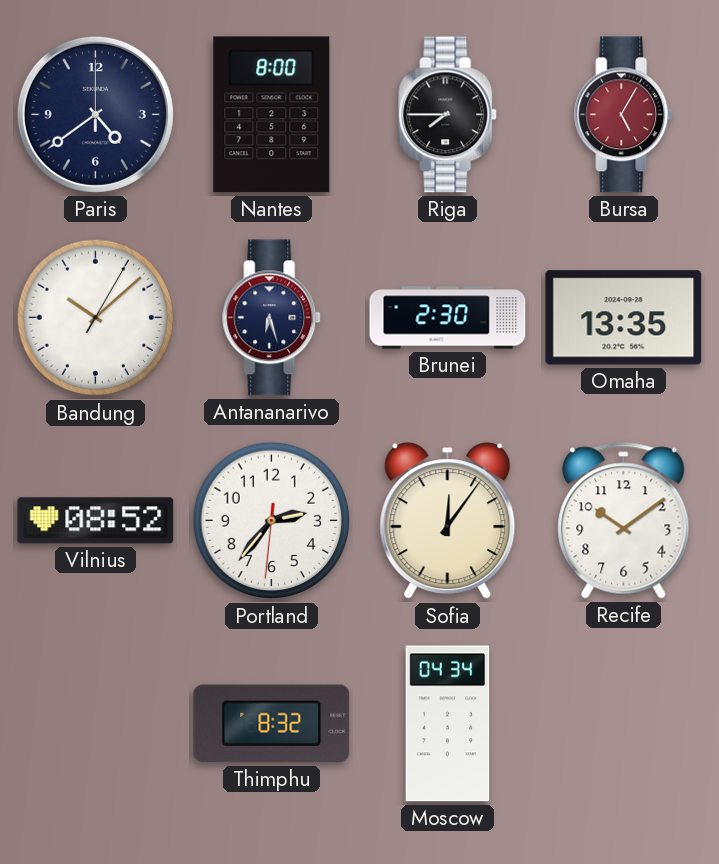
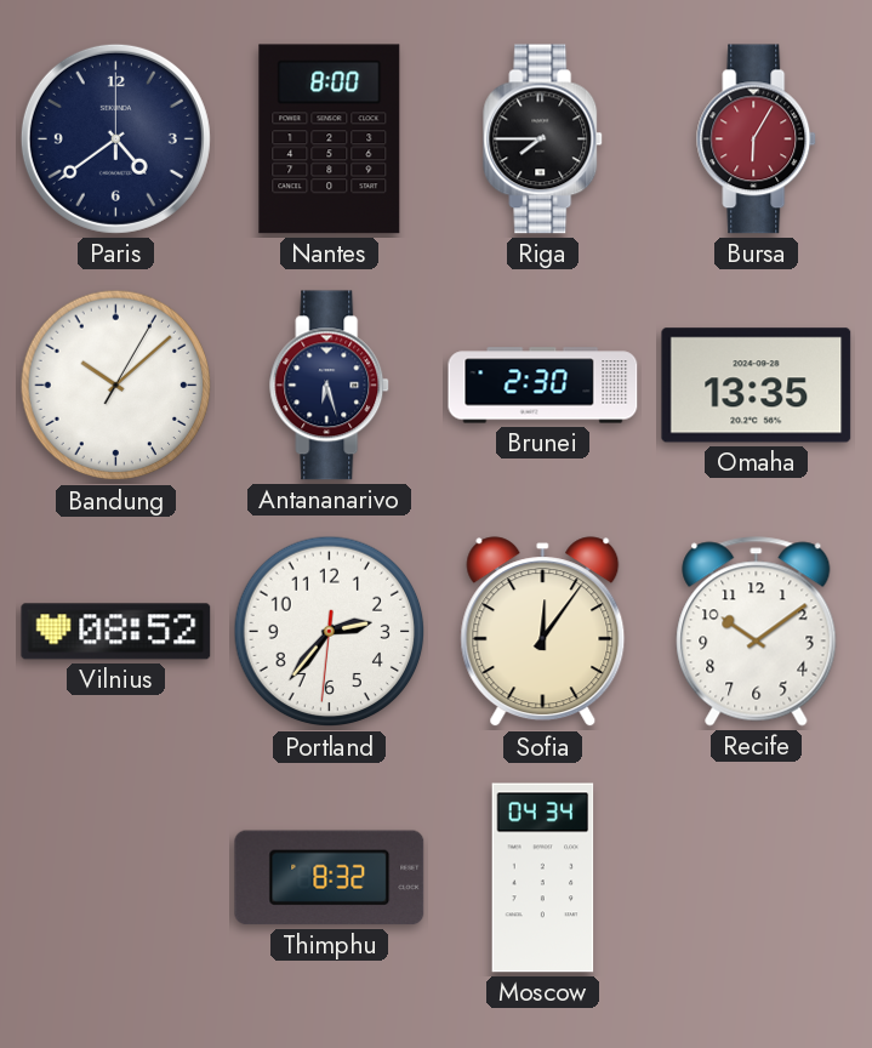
Bursa: 5:05 -> 6:05
